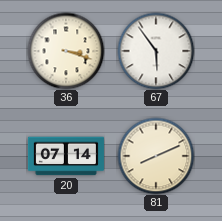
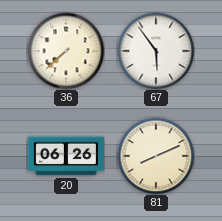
36: 3:18 -> 7:38
20: 07:14 -> 06:26
